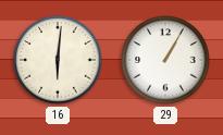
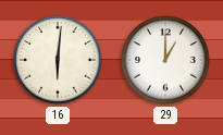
29: 1:05 -> 1:00
